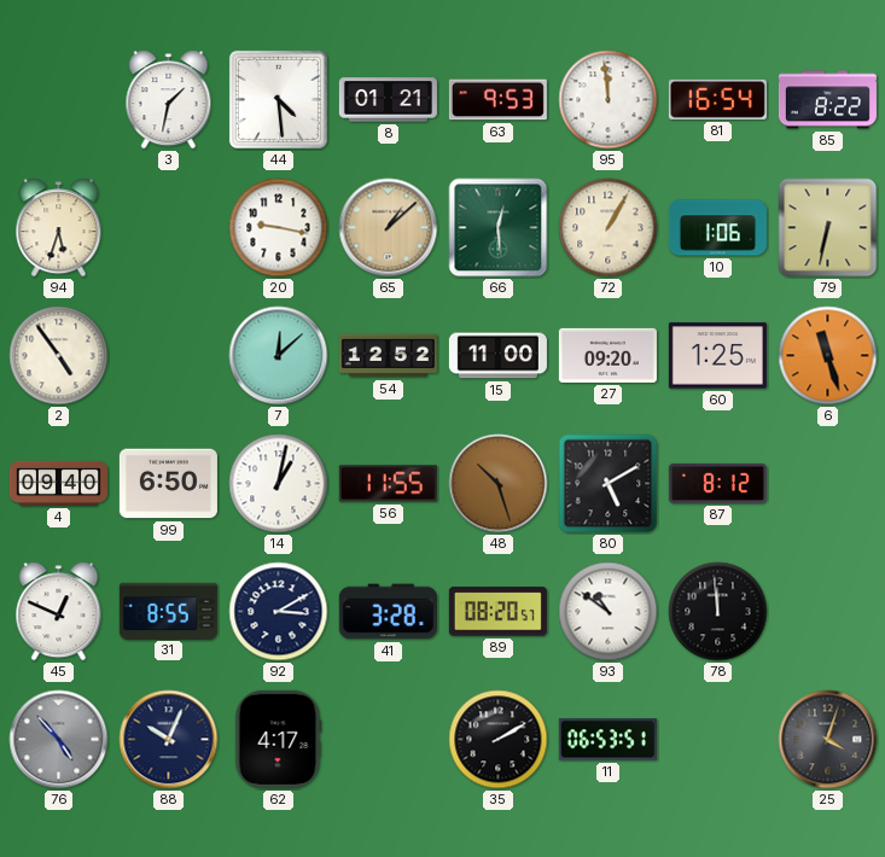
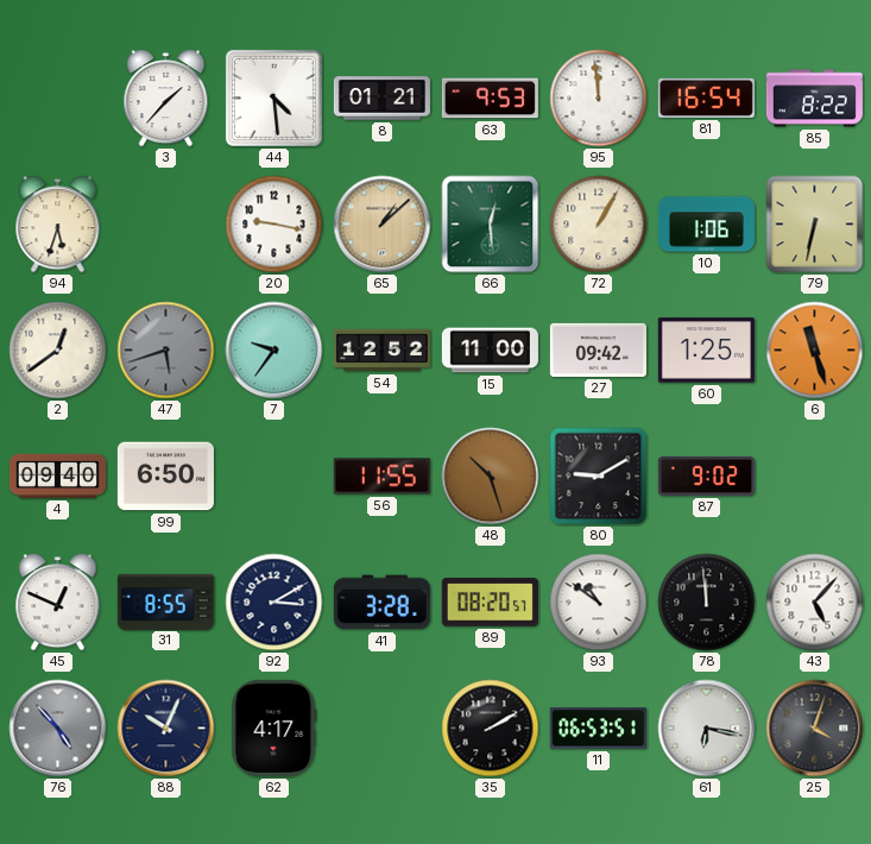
3: 1:32 -> 1:37
2: 4:54 -> 12:39
47: none -> 5:42
7: 12:08 -> 9:36
27: 09:20 -> 09:42
14: 1:02 -> none
80: 5:10 -> 9:10
87: 8:12 -> 9:02
43: none -> 5:07
61: none -> 6:17
